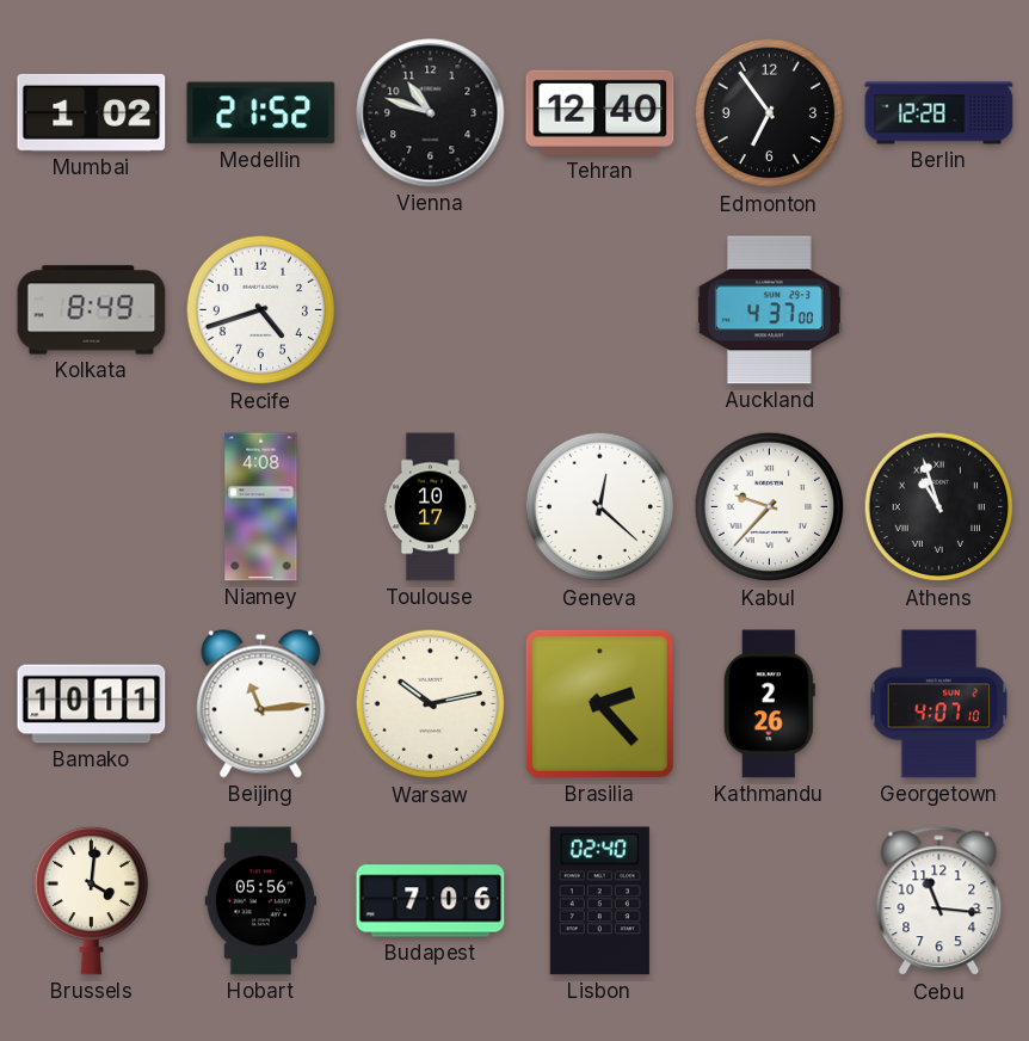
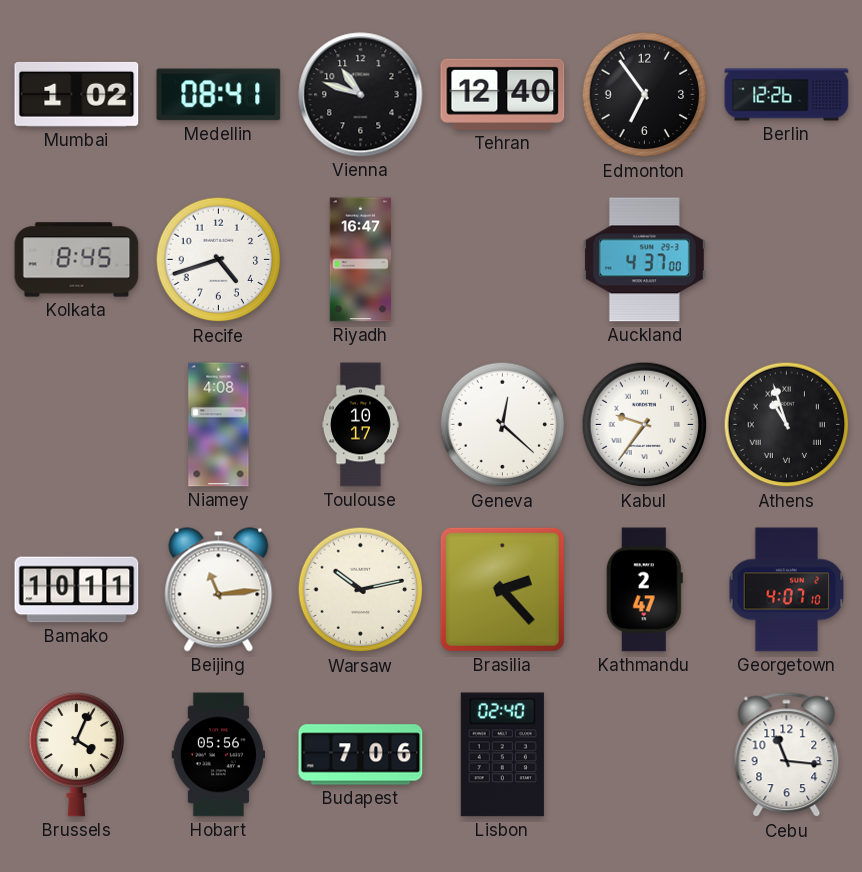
Medellin: 21:52 -> 08:41
Berlin: 12:28 -> 12:26
Kolkata: 8:49 -> 8:45
Riyadh: none -> 16:47
Kabul: 9:37 -> 9:36
Kathmandu: 2:26 -> 2:47
Brussels: 4:01 -> 4:04
